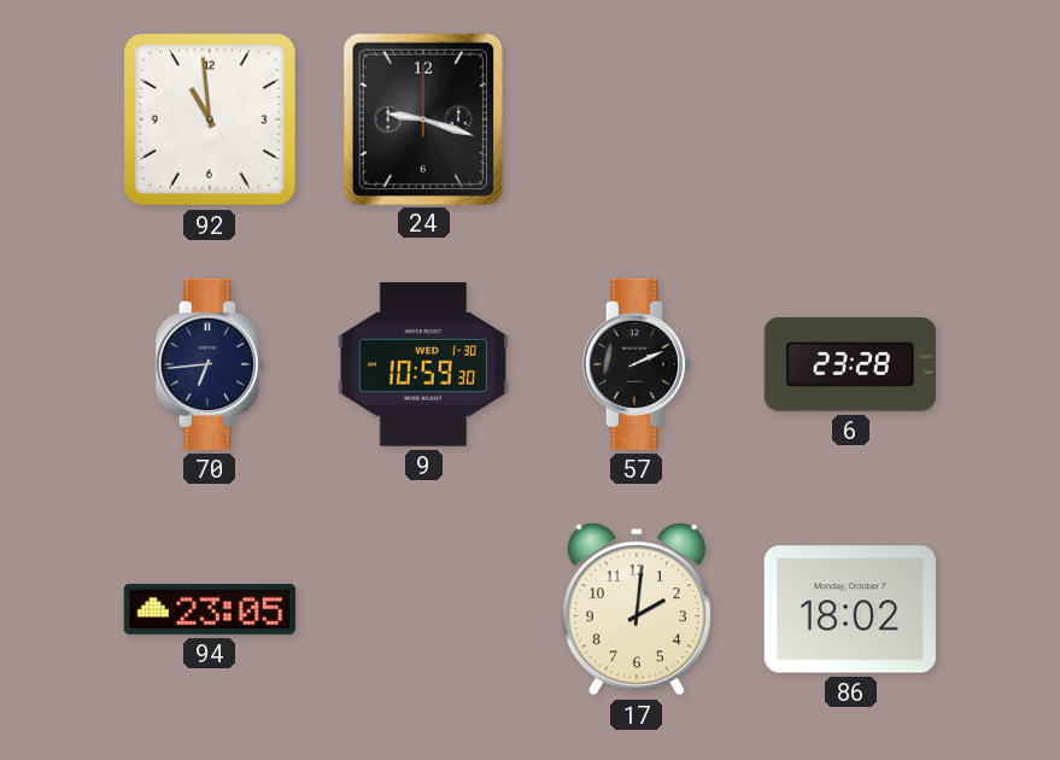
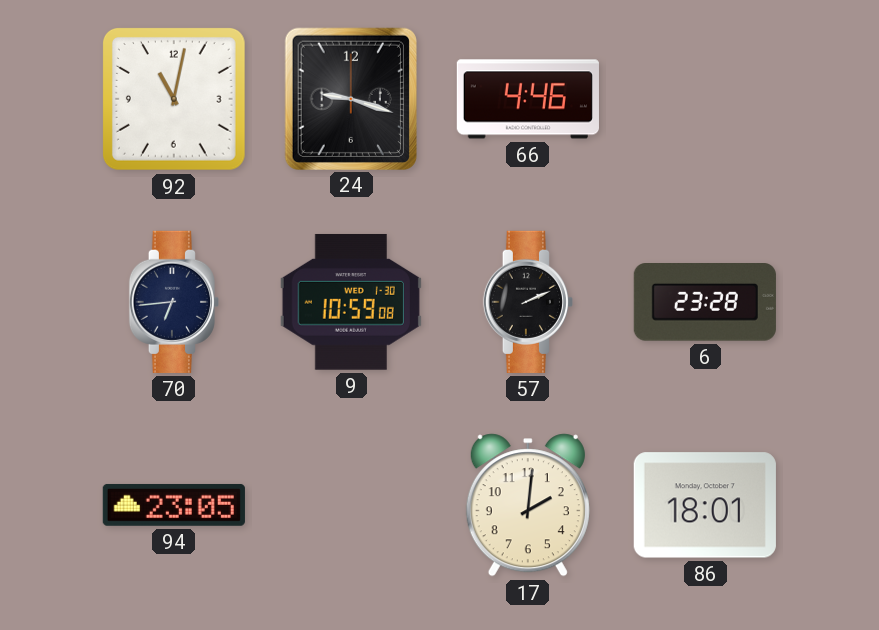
92: 10:59 -> 11:02
66: none -> 4:46
9: 10:59:30 -> 10:59:08
86: 18:02 -> 18:01
